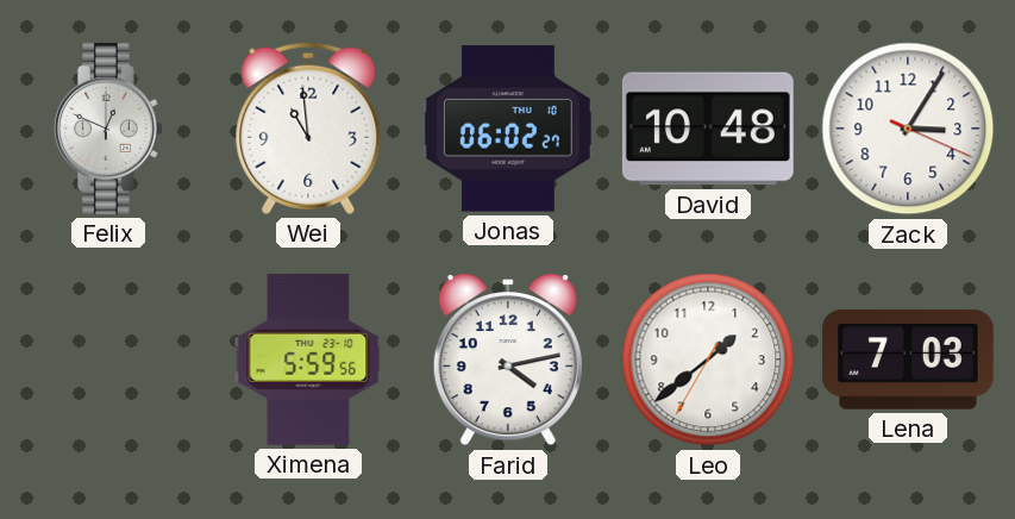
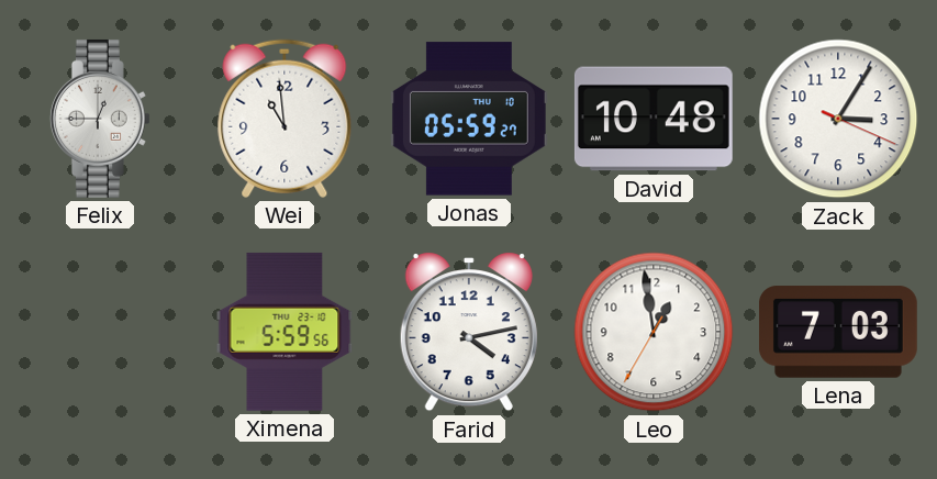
Felix: 12:49 -> 12:45
Jonas: 06:02 -> 05:59
Leo: 1:38 -> 12:58
